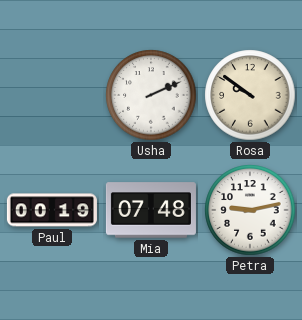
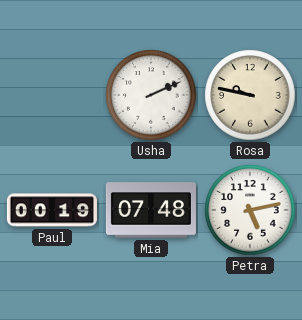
Rosa: 9:51 -> 9:47
Petra: 9:13 -> 5:13
